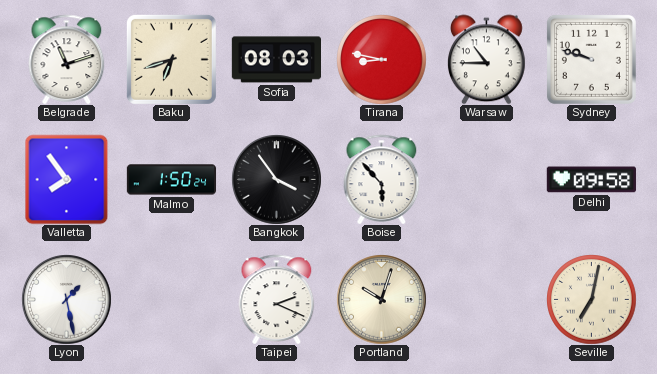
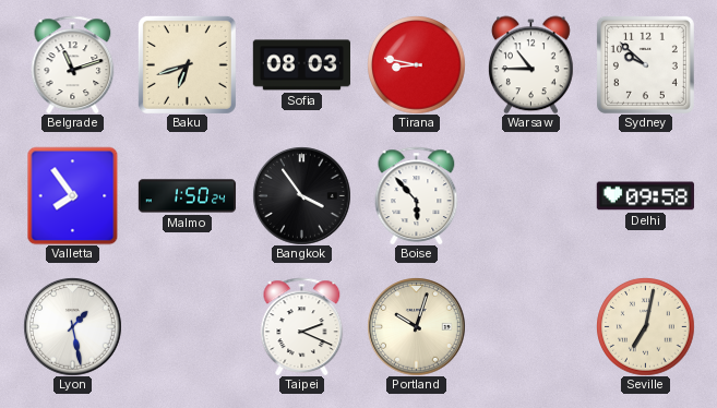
Sydney: 9:48 -> 9:52
